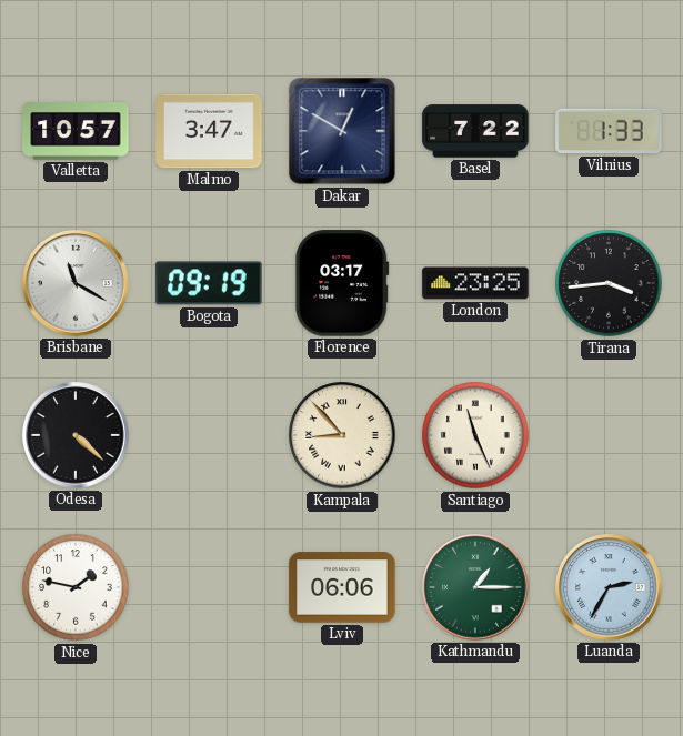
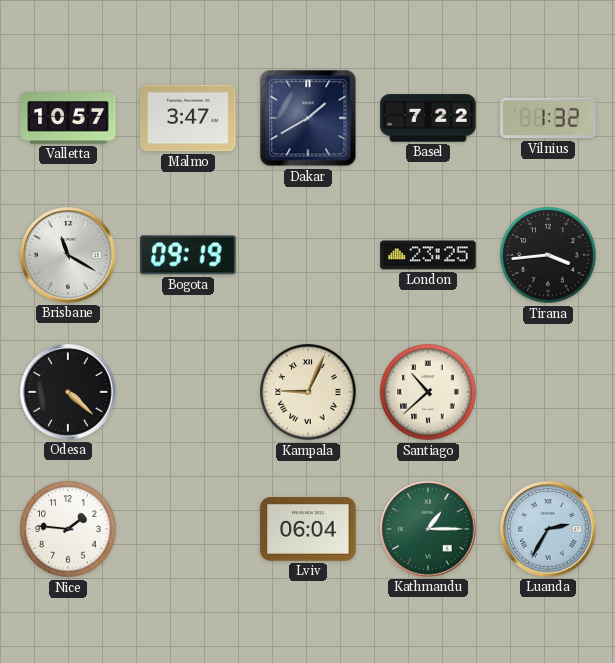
Dakar: 12:50 -> 1:40
Vilnius: 1:33 -> 1:32
Florence: 03:17 -> none
Kampala: 8:53 -> 9:04
Santiago: 11:26 -> 10:38
Nice: 1:47 -> 1:46
Lviv: 06:06 -> 06:04
